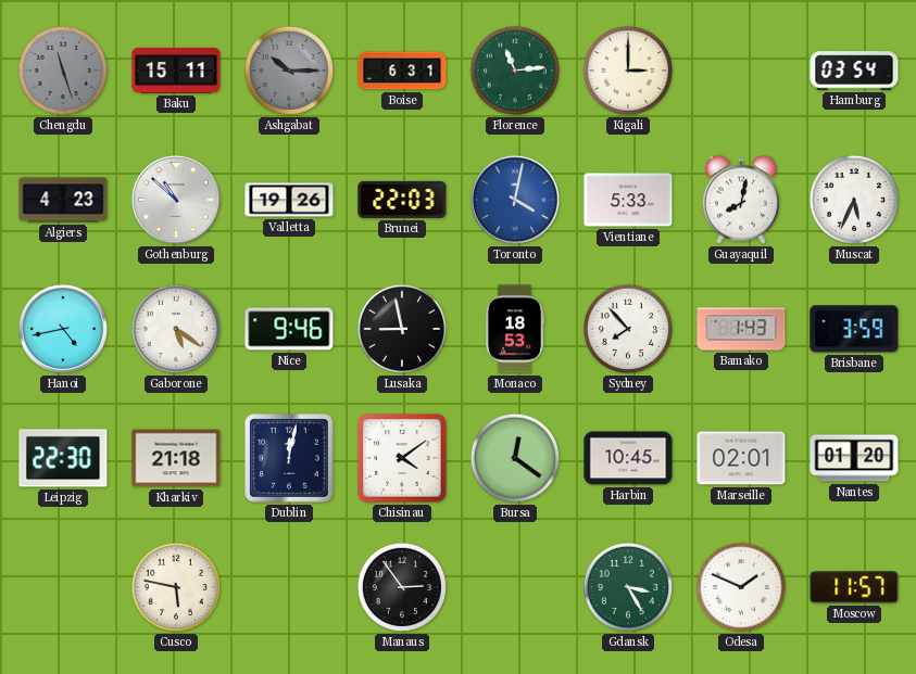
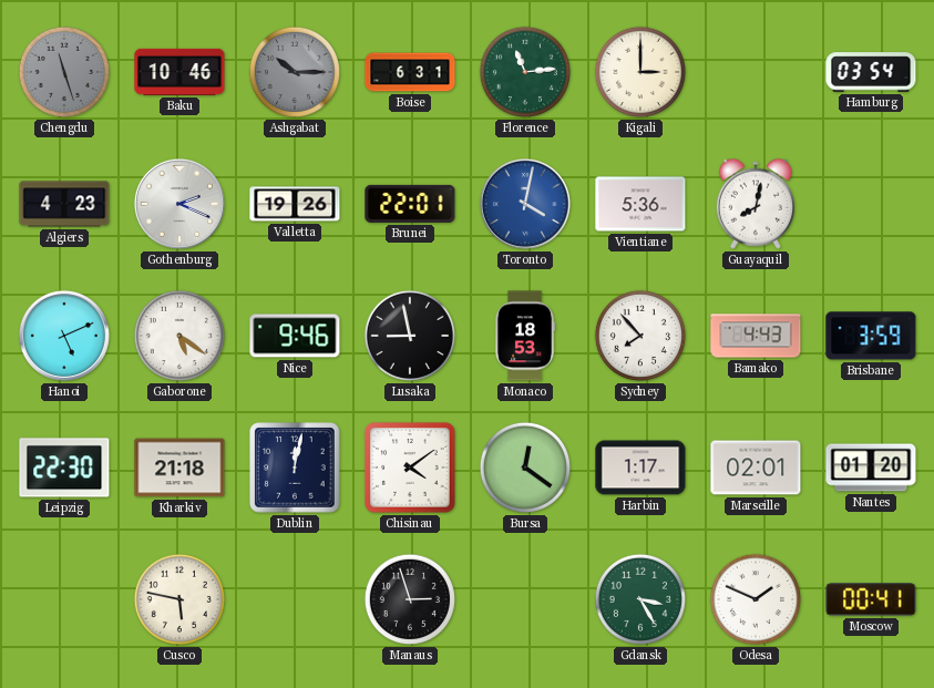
Baku: 15:11 -> 10:46
Gothenburg: 10:52 -> 2:19
Brunei: 22:03 -> 22:01
Vientiane: 5:33 -> 5:36
Muscat: 5:34 -> none
Hanoi: 4:43 -> 5:11
Bamako: 1:43 -> 4:43
Harbin: 10:45 -> 1:17
Manaus: 2:54 -> 2:57
Moscow: 11:57 -> 00:41
